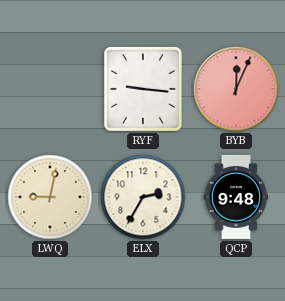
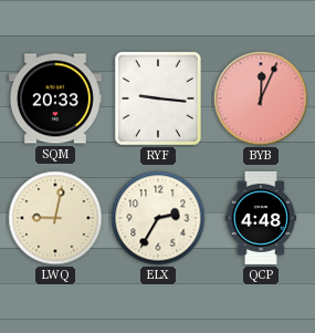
SQM: none -> 20:33
QCP: 9:48 -> 4:48
